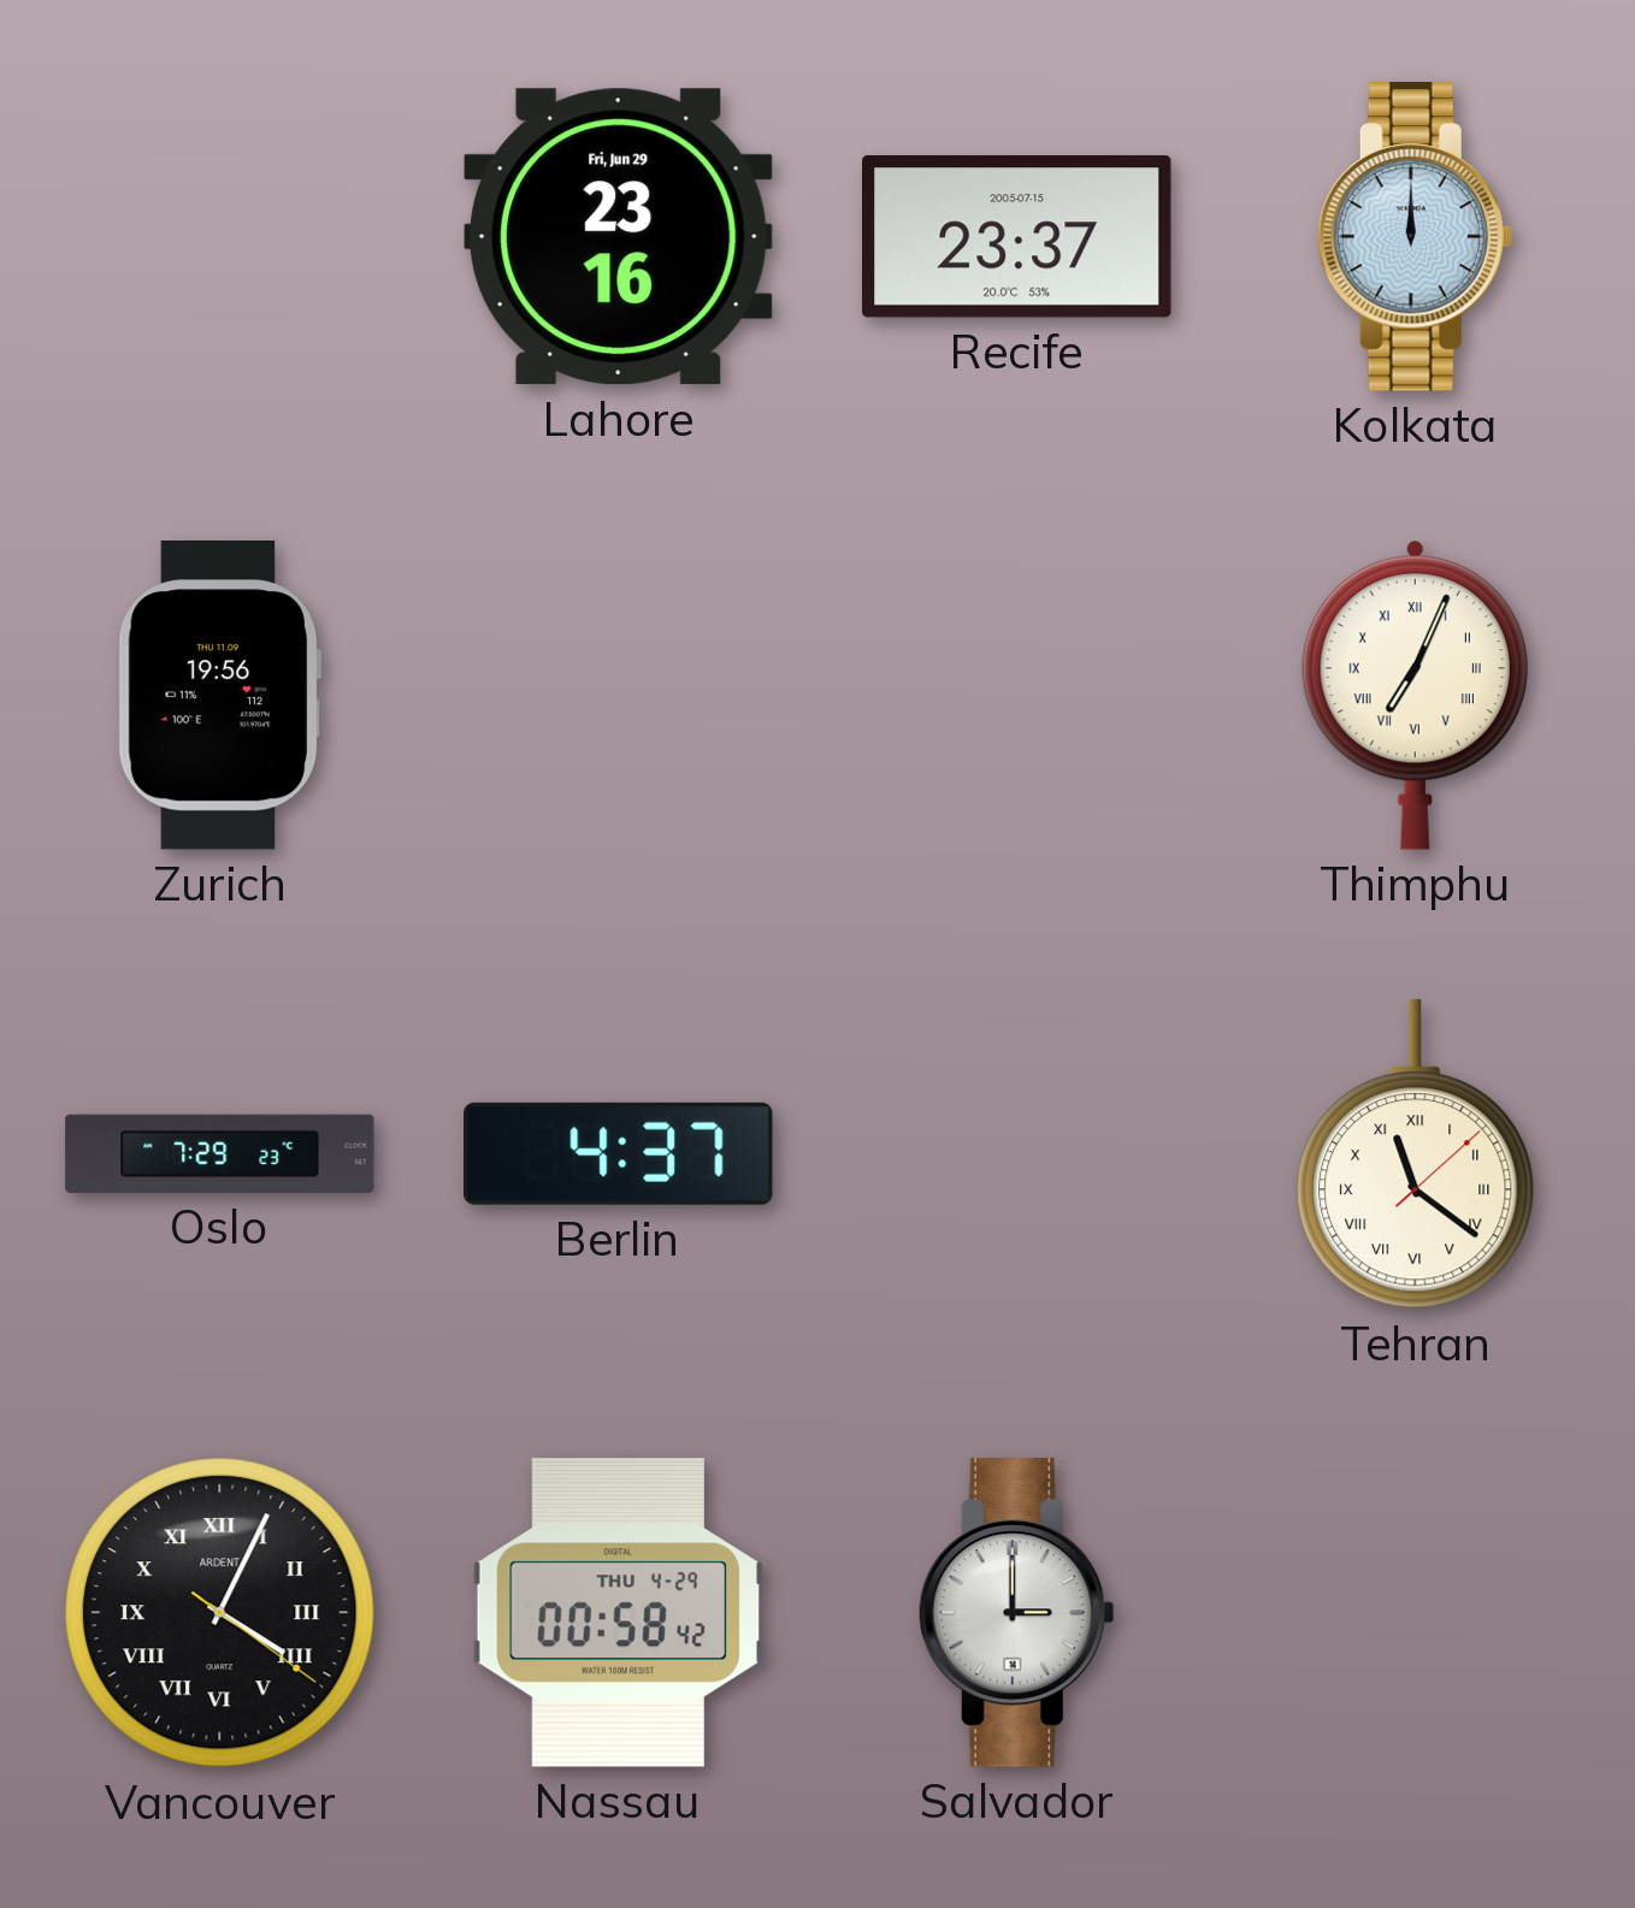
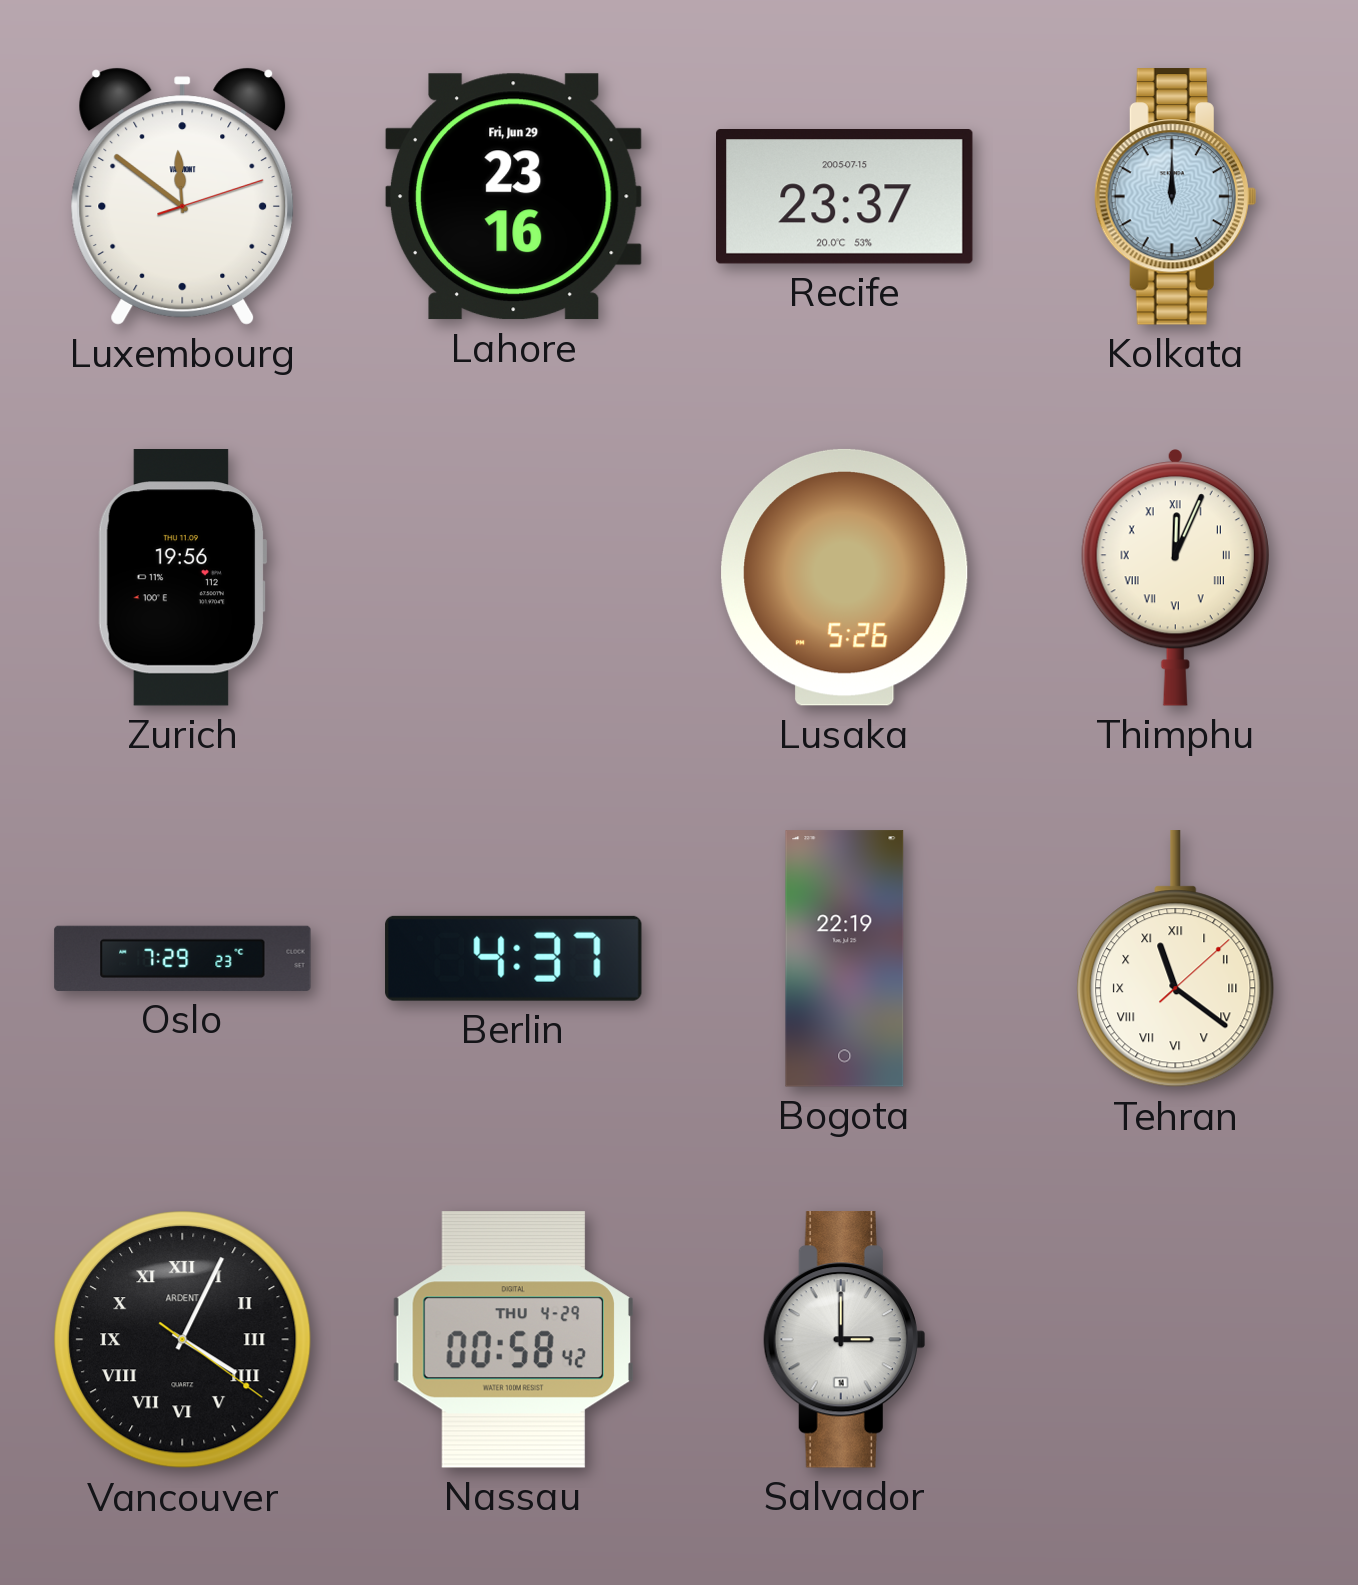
Luxembourg: none -> 11:51
Lusaka: none -> 5:26
Thimphu: 7:04 -> 12:04
Bogota: none -> 22:19
